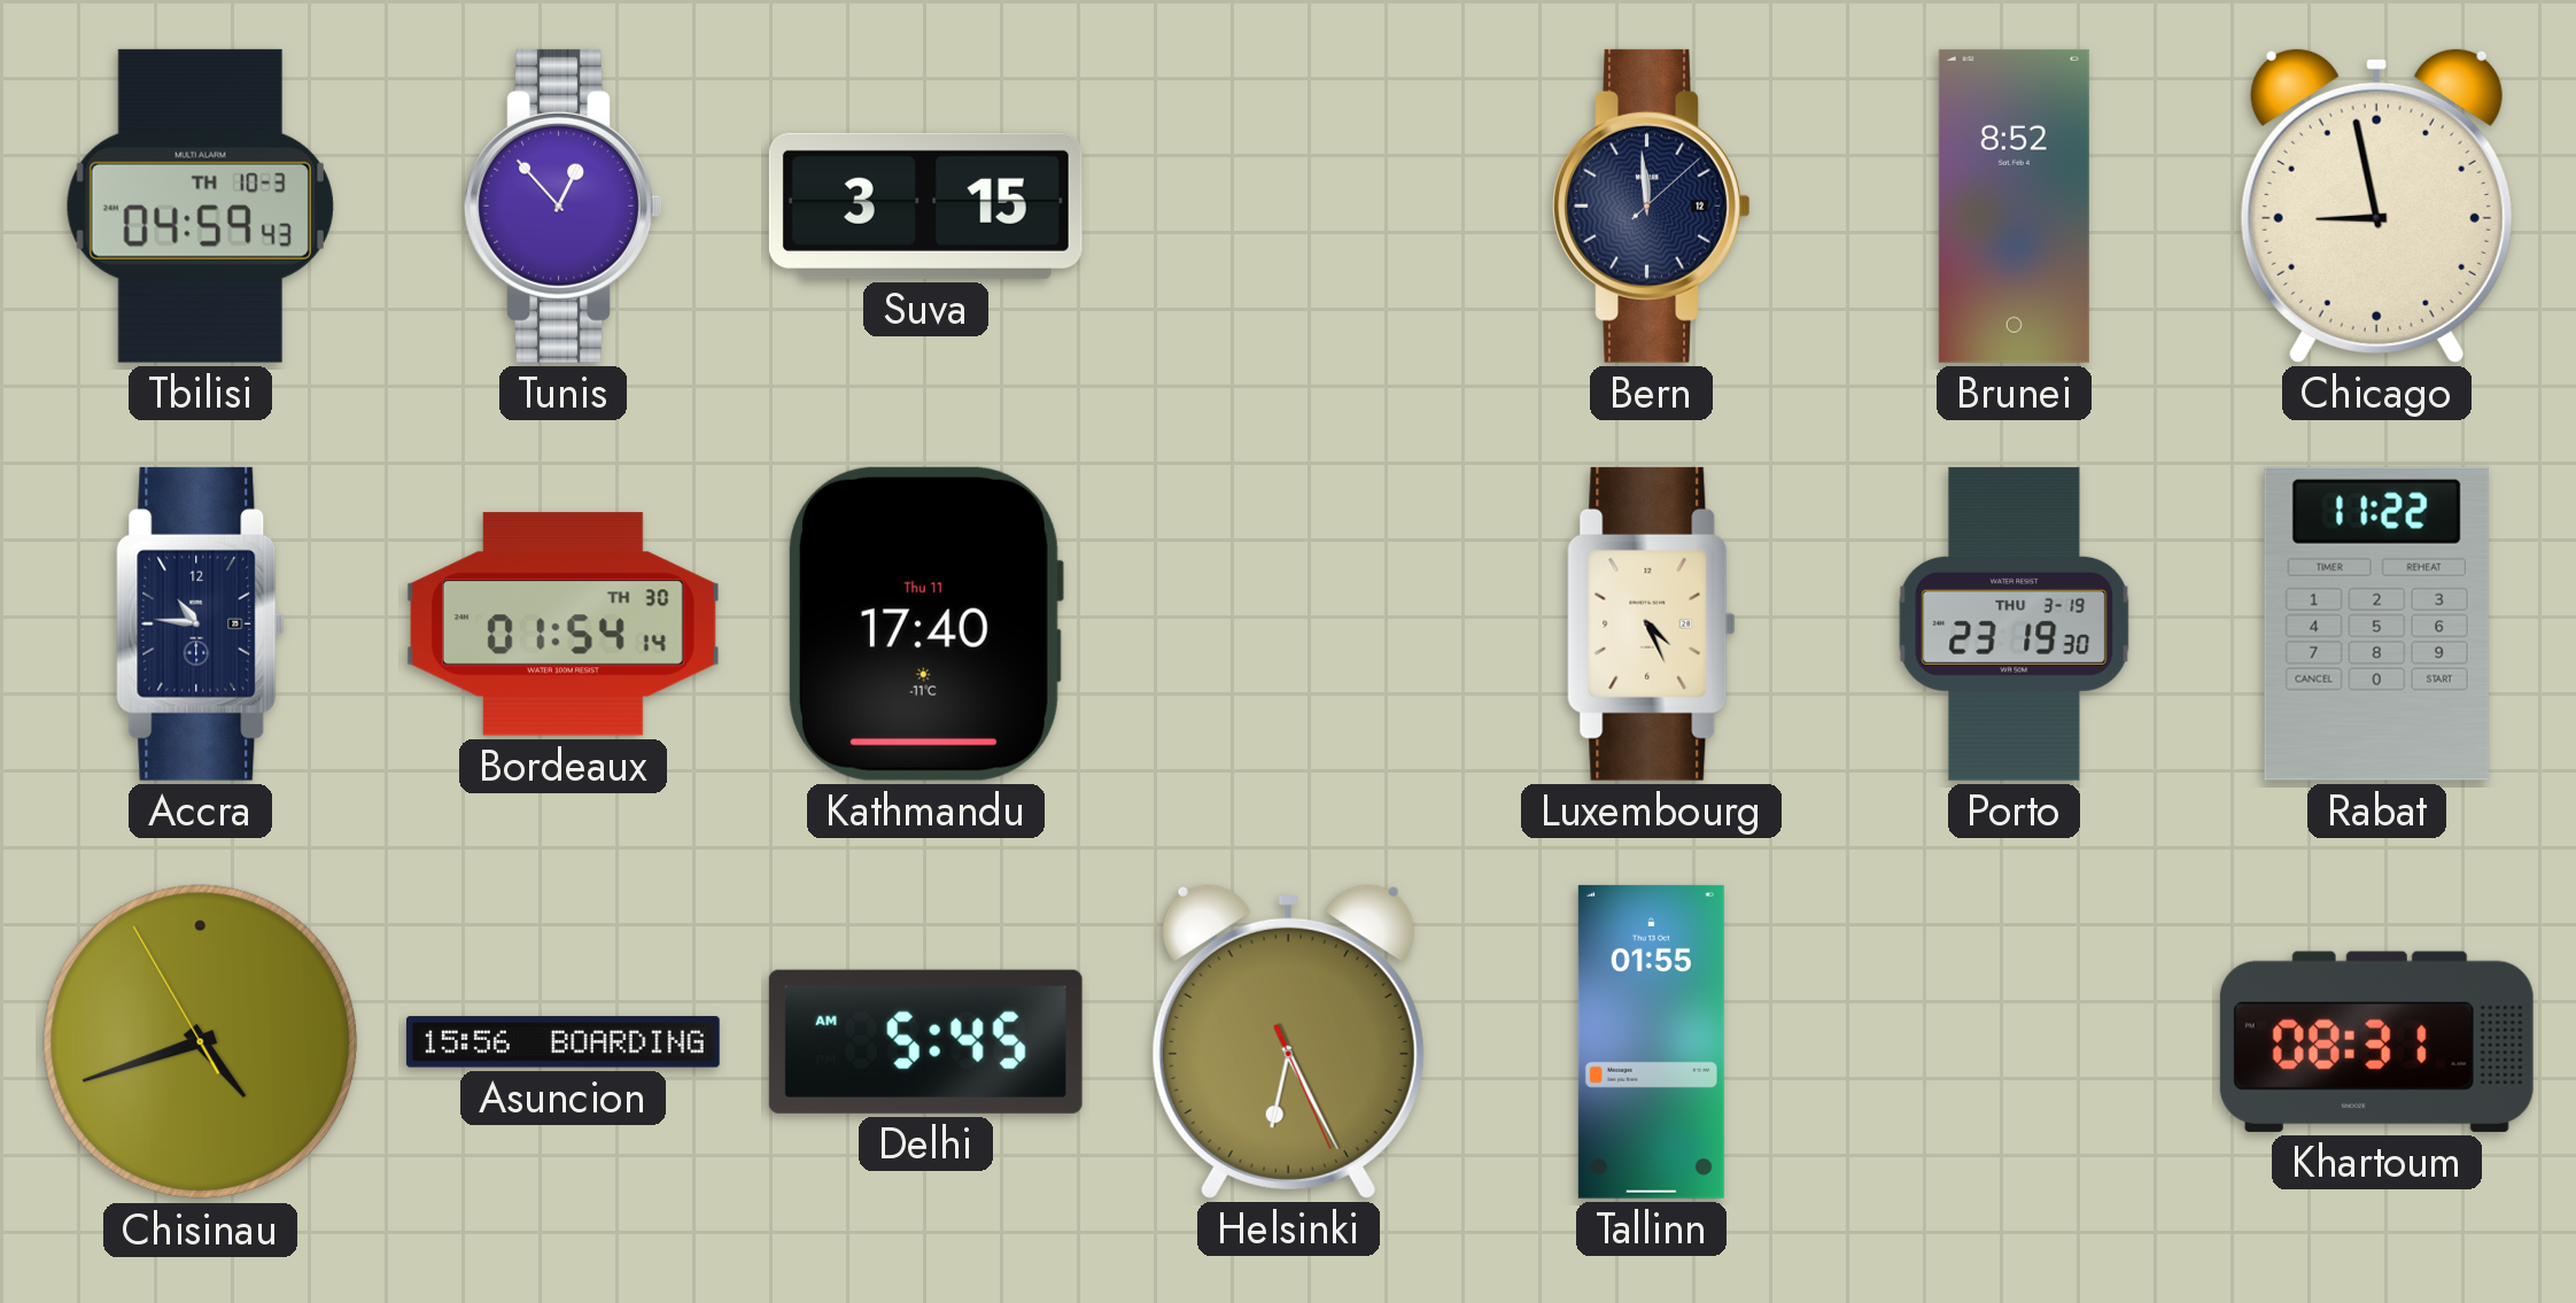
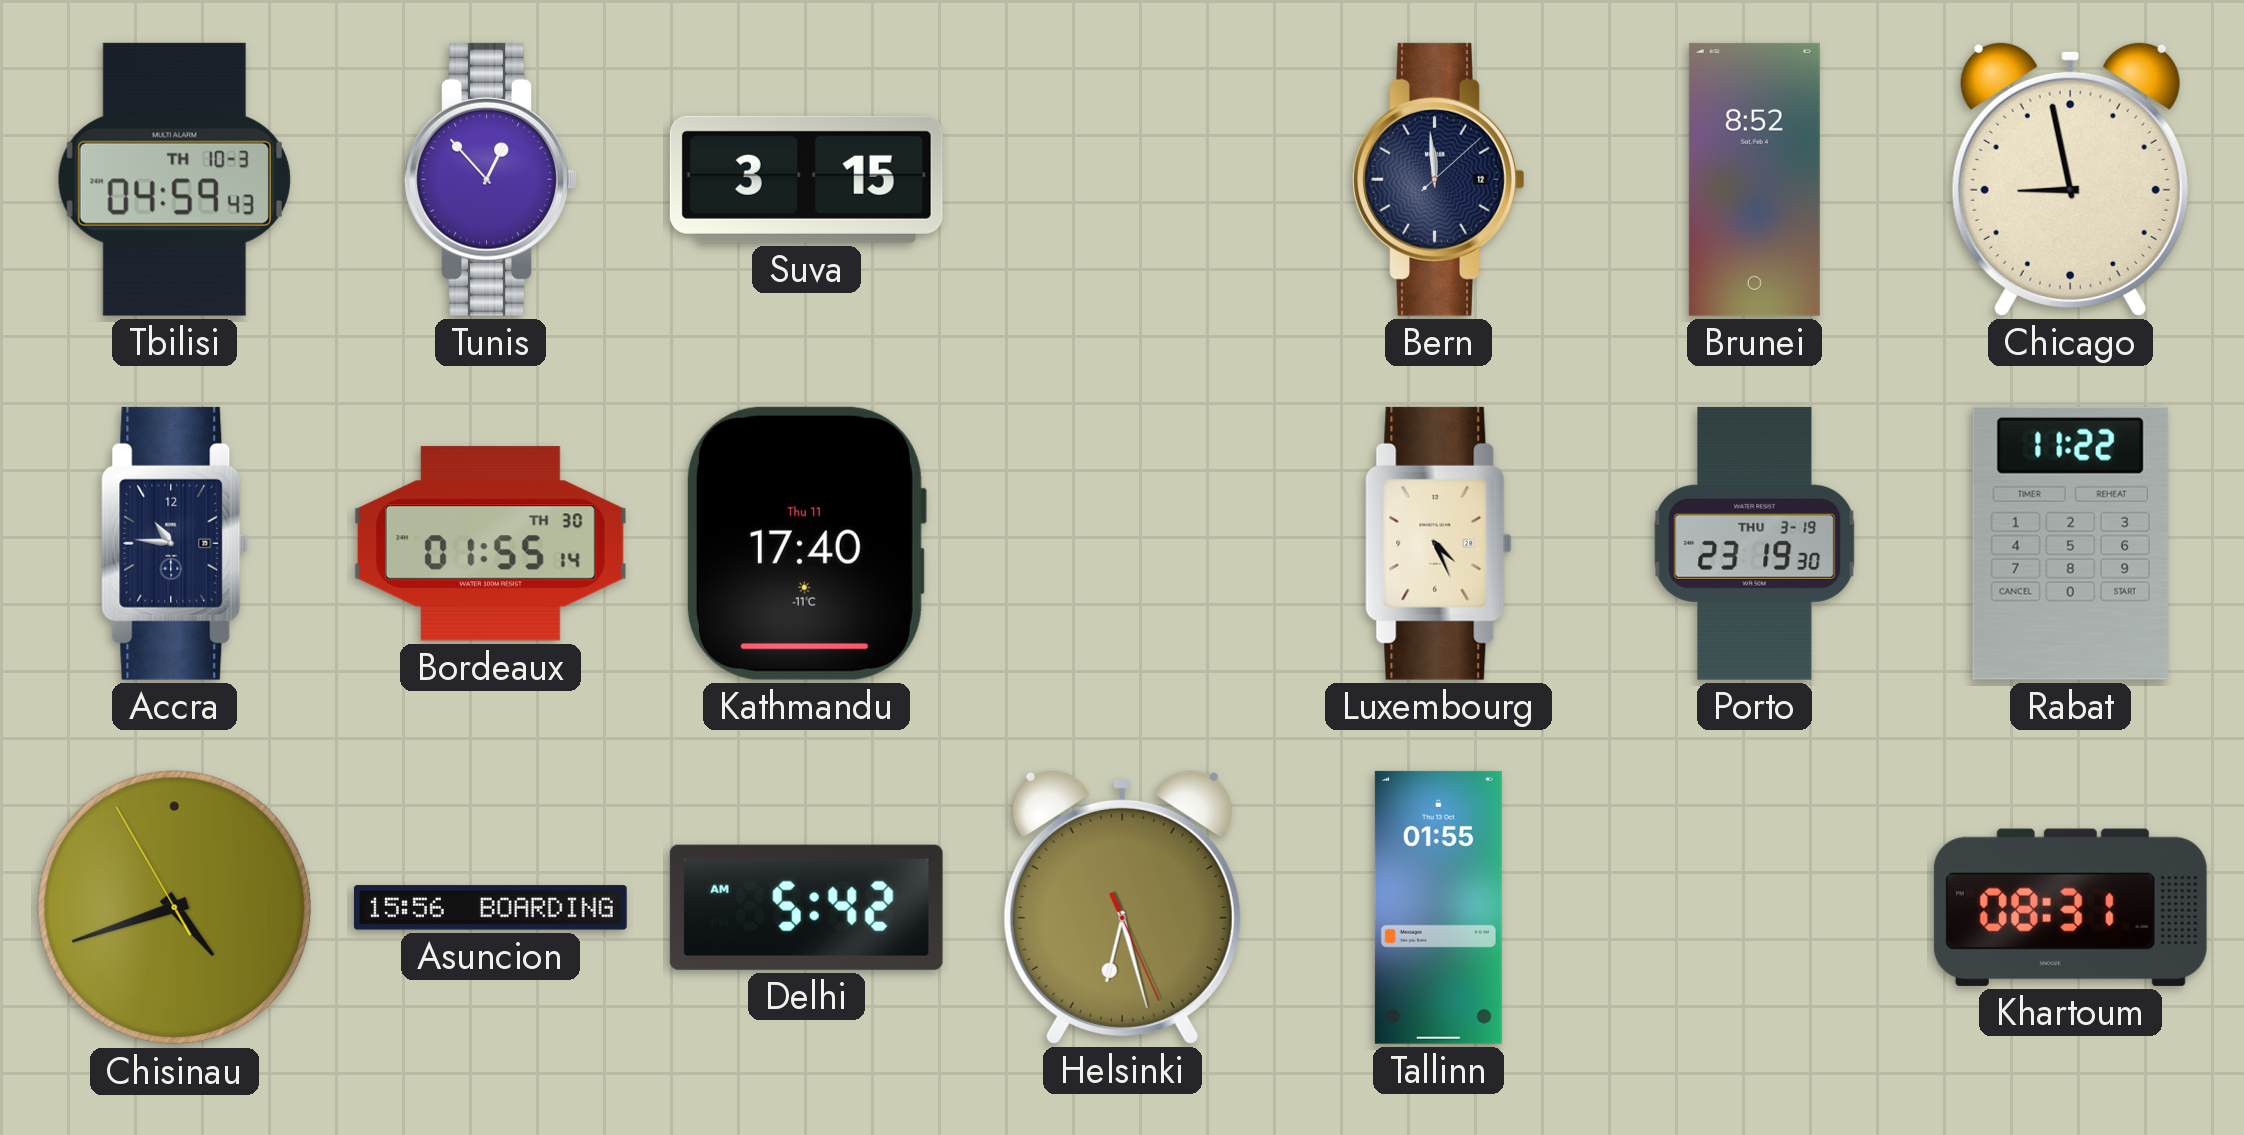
Bordeaux: 01:54 -> 01:55
Delhi: 5:45 -> 5:42
Helsinki: 6:25 -> 6:27
